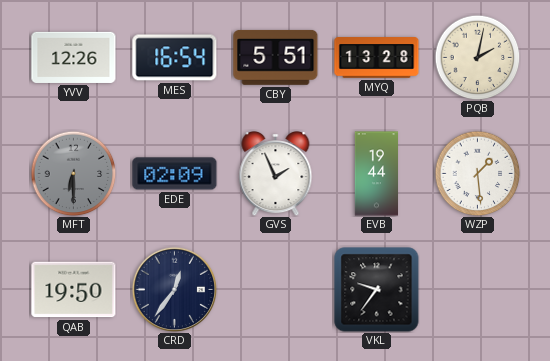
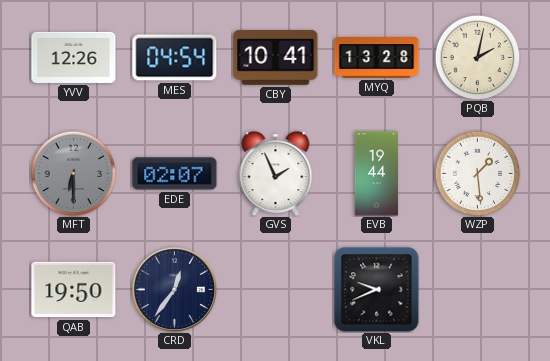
MES: 16:54 -> 04:54
CBY: 5:51 -> 10:41
EDE: 02:09 -> 02:07
VKL: 9:36 -> 9:41
